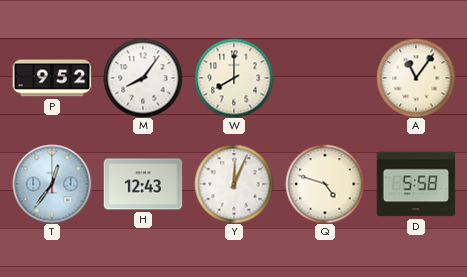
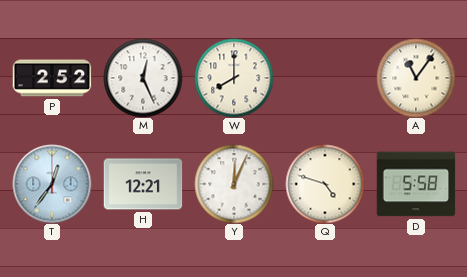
P: 9:52 -> 2:52
M: 8:06 -> 12:26
H: 12:43 -> 12:21
